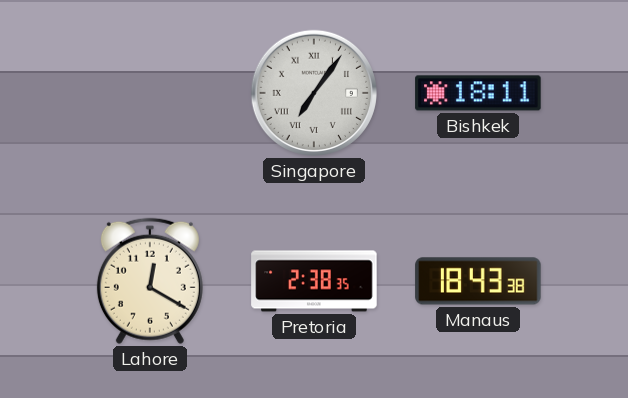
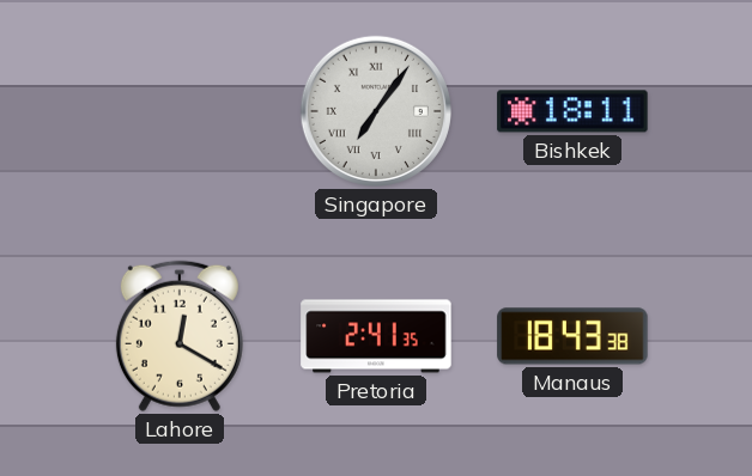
Pretoria: 2:38 -> 2:41
